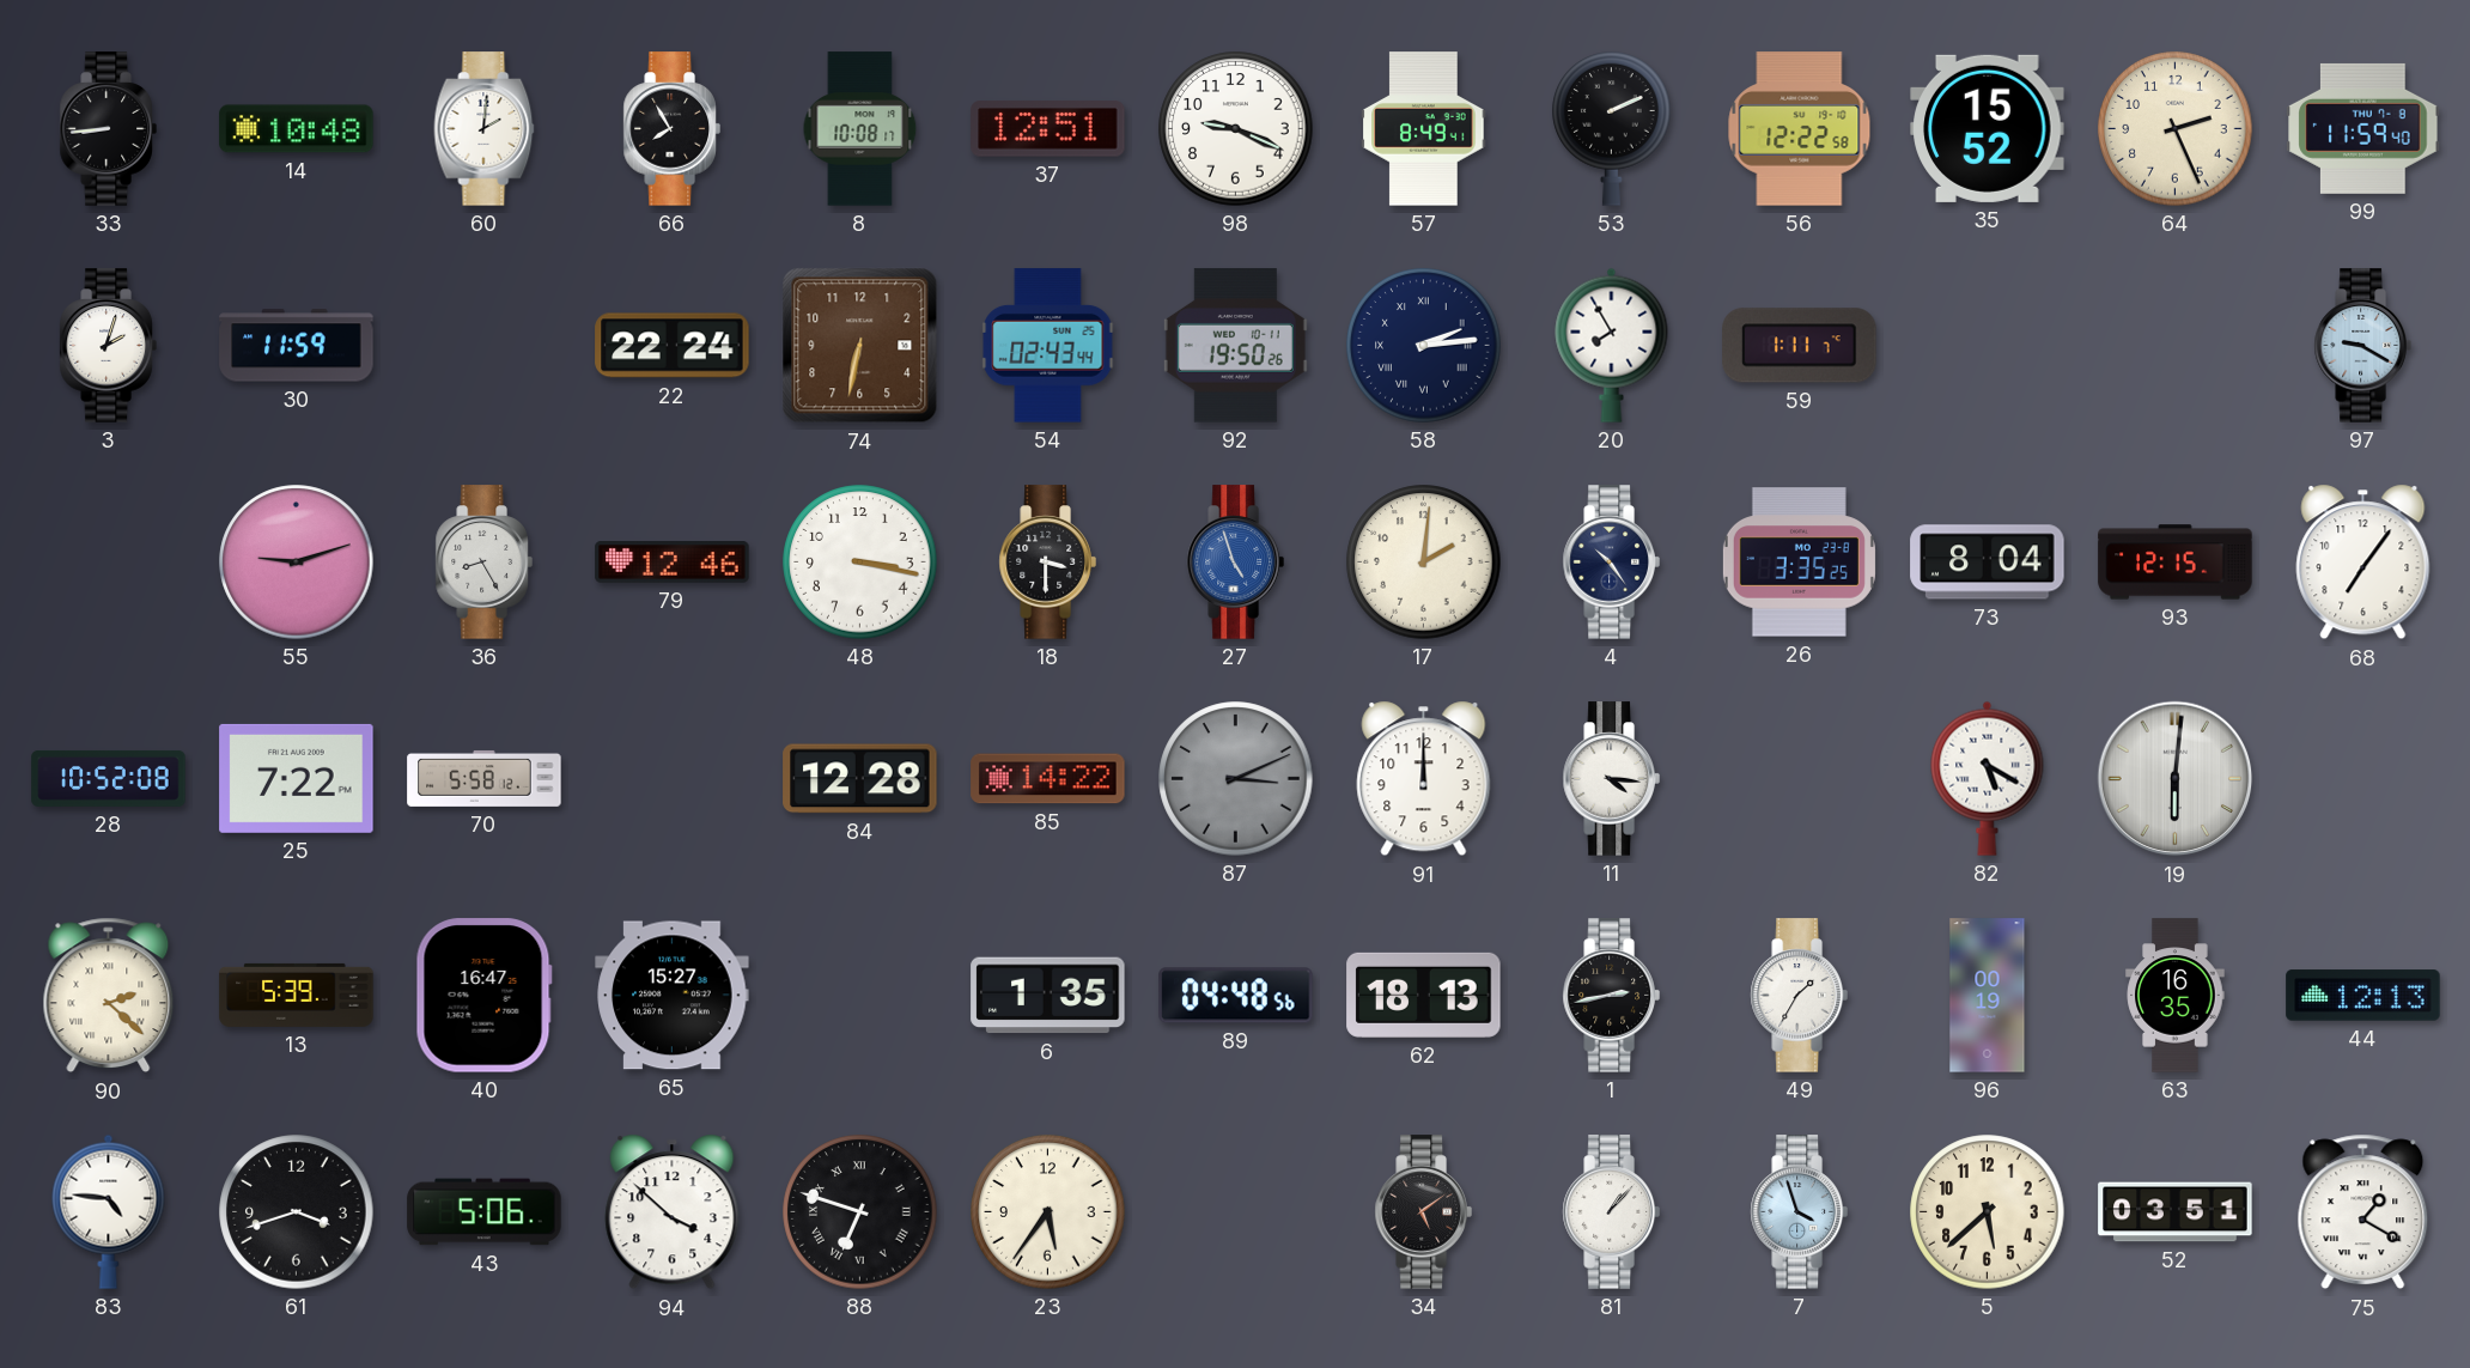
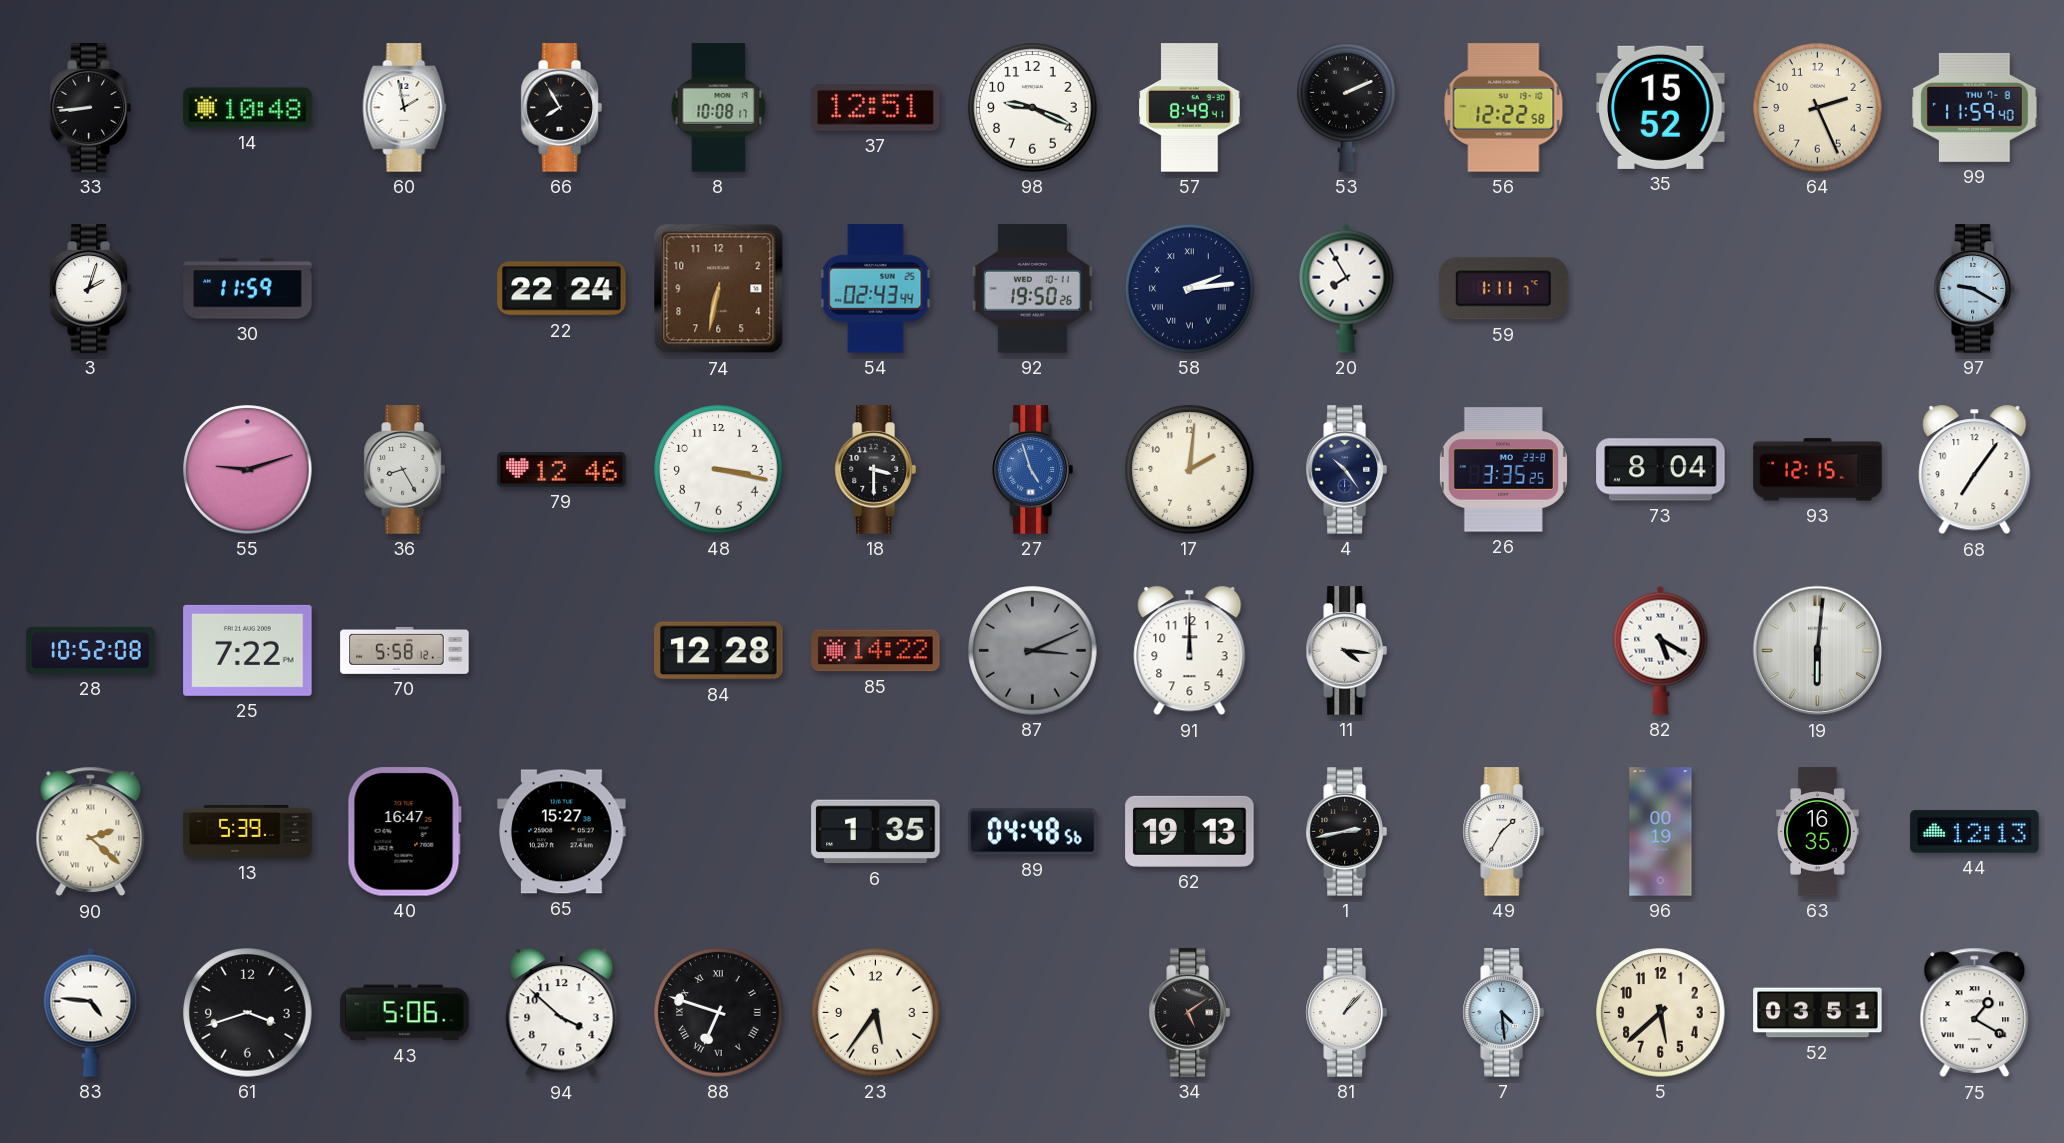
60: 2:01 -> 1:58
62: 18:13 -> 19:13
7: 3:57 -> 4:29
